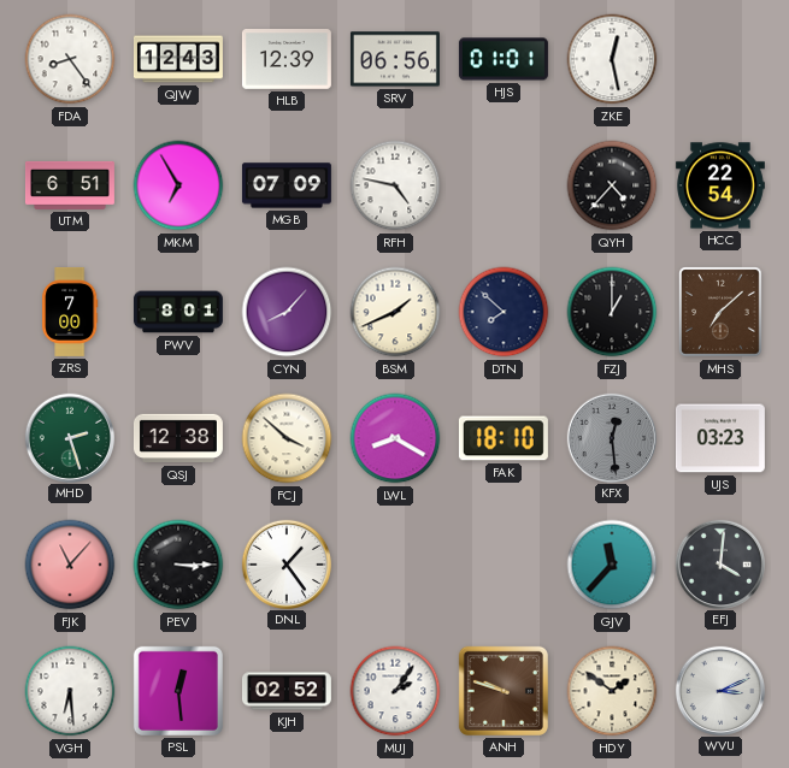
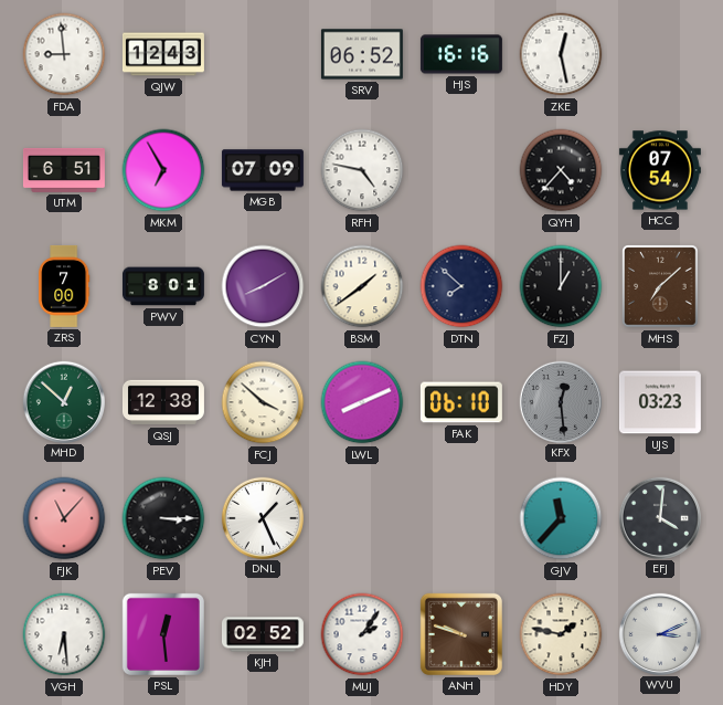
FDA: 8:24 -> 8:59
HLB: 12:39 -> none
SRV: 06:56 -> 06:52
HJS: 01:01 -> 16:16
HCC: 22:54 -> 07:54
CYN: 8:07 -> 8:10
BSM: 1:41 -> 1:39
MHD: 2:27 -> 12:52
LWL: 8:20 -> 8:11
FAK: 18:10 -> 06:10
DNL: 1:24 -> 1:26
HDY: 1:51 -> 1:47
